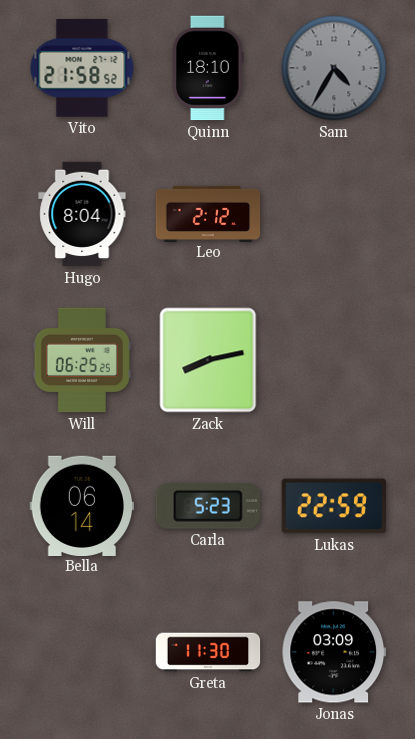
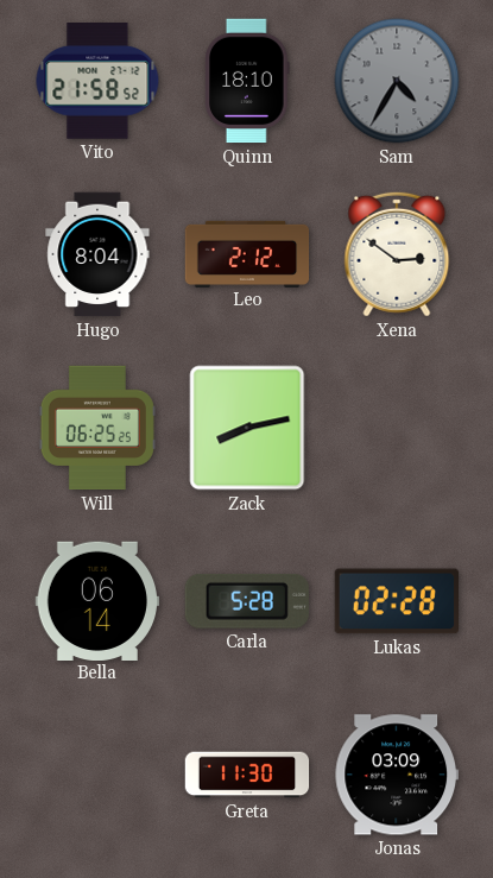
Xena: none -> 2:51
Carla: 5:23 -> 5:28
Lukas: 22:59 -> 02:28
